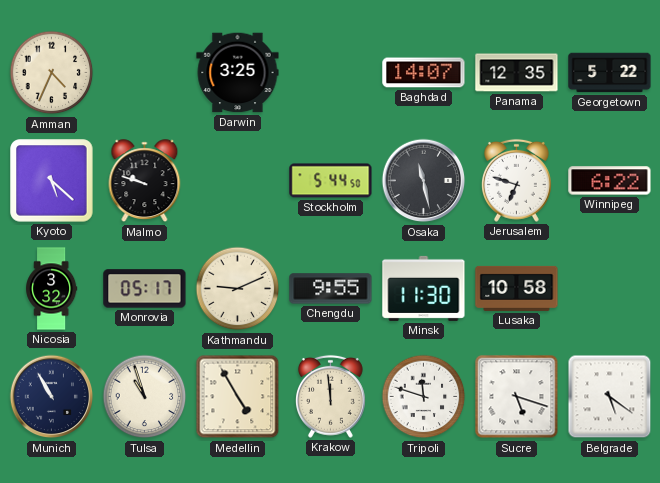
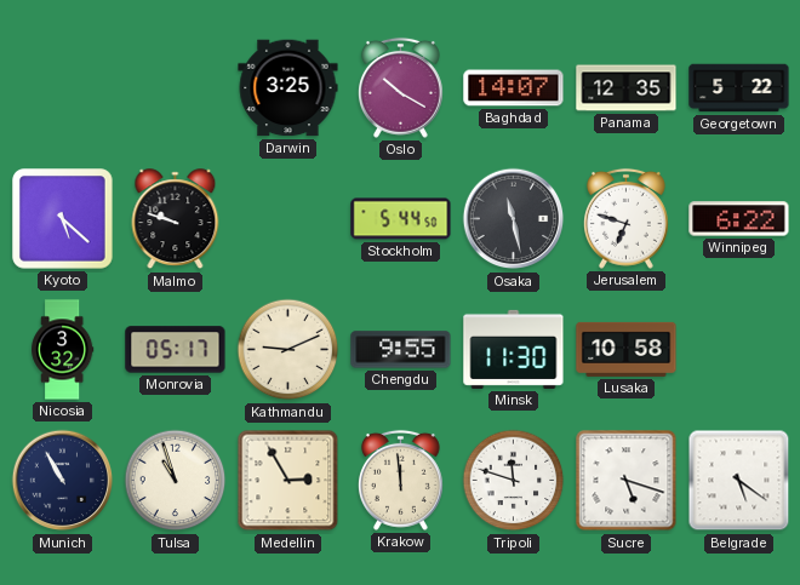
Amman: 4:34 -> none
Oslo: none -> 10:20
Medellin: 4:55 -> 2:55
